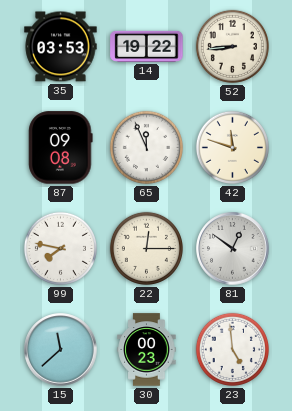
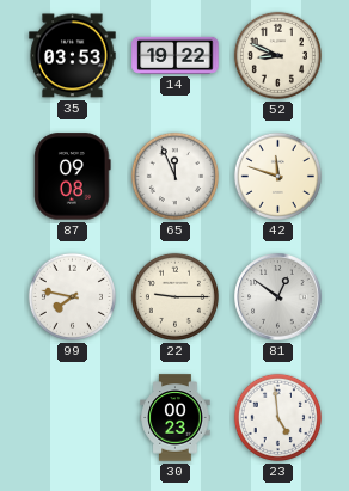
52: 8:44 -> 8:49
22: 12:15 -> 9:15
15: 11:38 -> none
